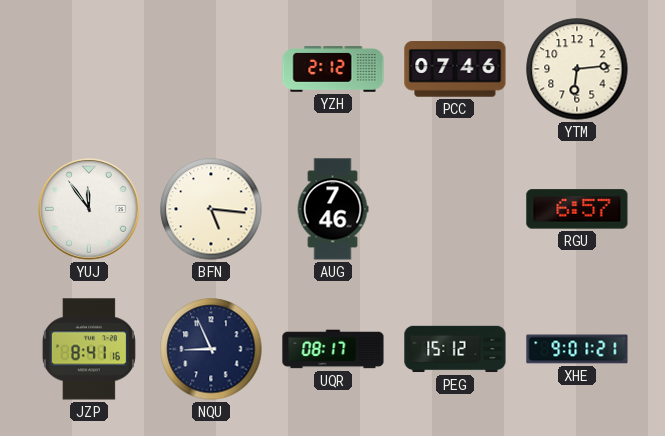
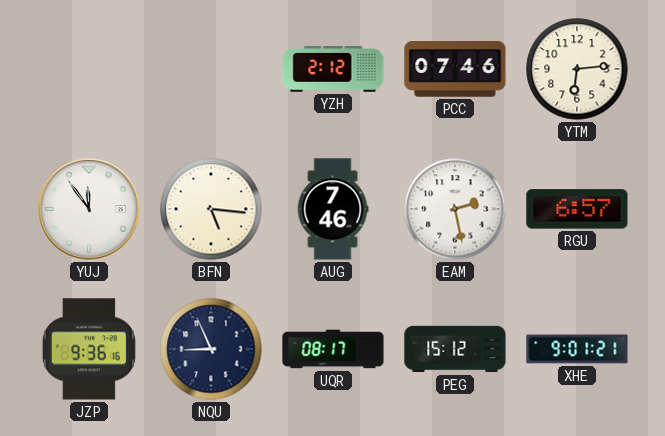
EAM: none -> 2:28
JZP: 8:41 -> 9:36
